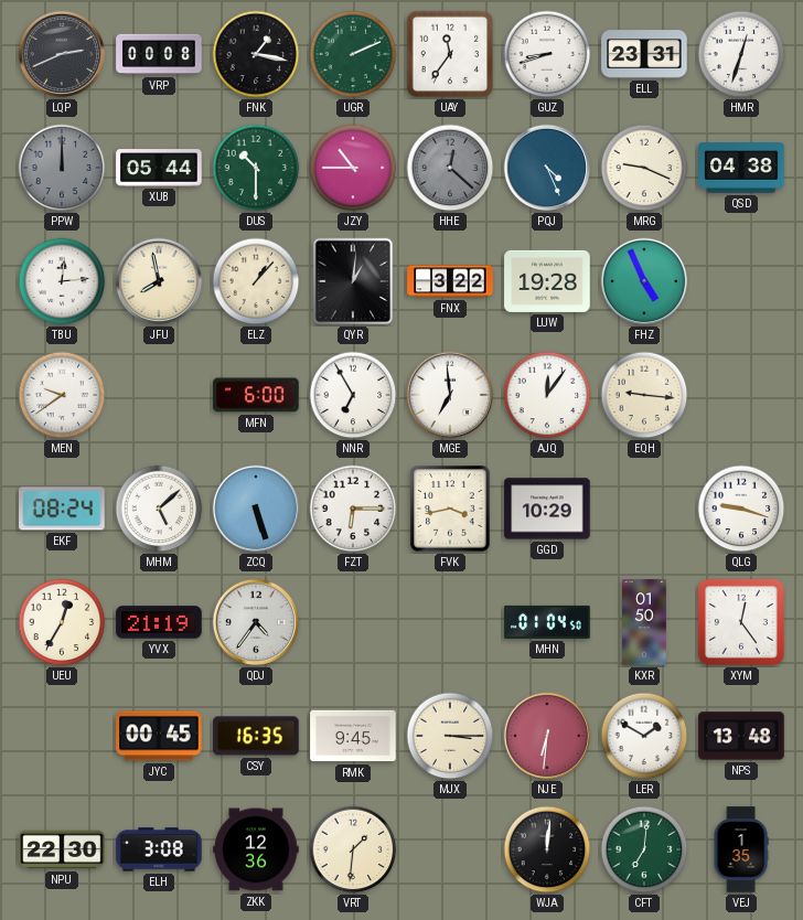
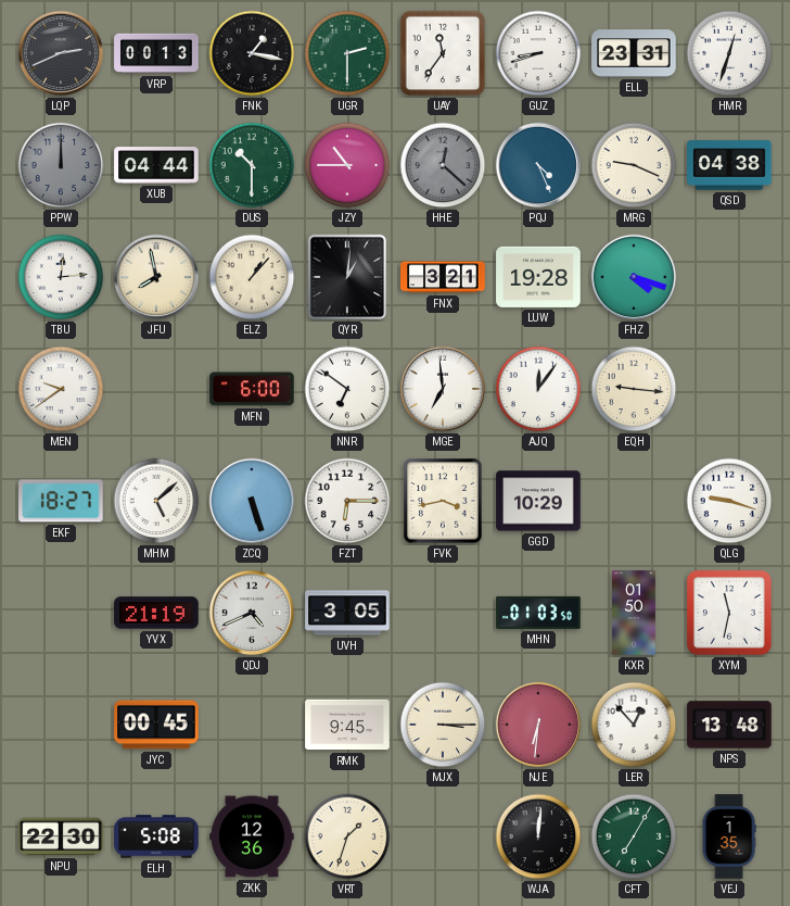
VRP: 00:08 -> 00:13
UGR: 2:11 -> 2:30
XUB: 05:44 -> 04:44
FNX: 3:22 -> 3:21
FHZ: 4:56 -> 4:18
NNR: 6:55 -> 6:51
EKF: 08:24 -> 18:27
UEU: 12:35 -> none
QDJ: 4:36 -> 4:41
UVH: none -> 3:05
MHN: 01:04 -> 01:03
XYM: 12:24 -> 11:32
CSY: 16:35 -> none
LER: 1:50 -> 12:53
ELH: 3:08 -> 5:08
VRT: 1:31 -> 1:33
CFT: 7:01 -> 7:05
